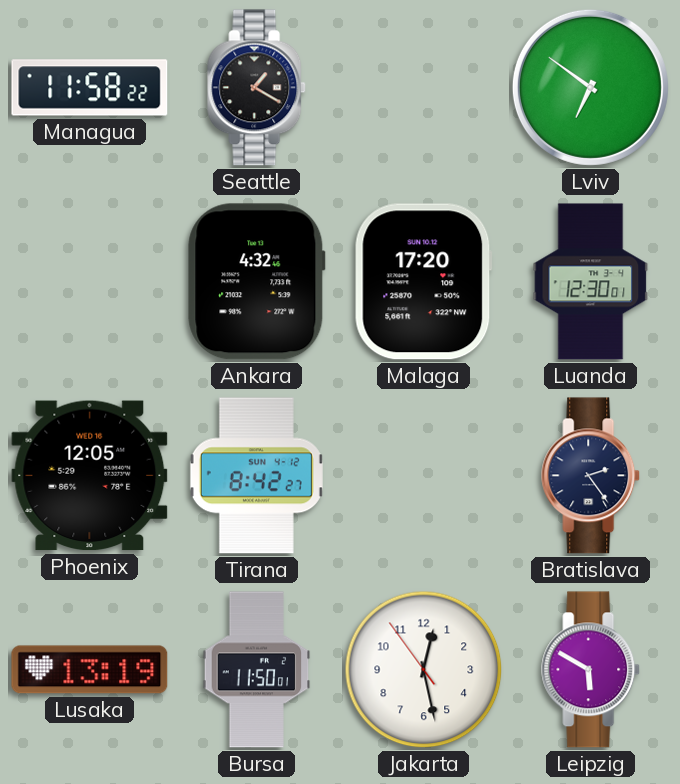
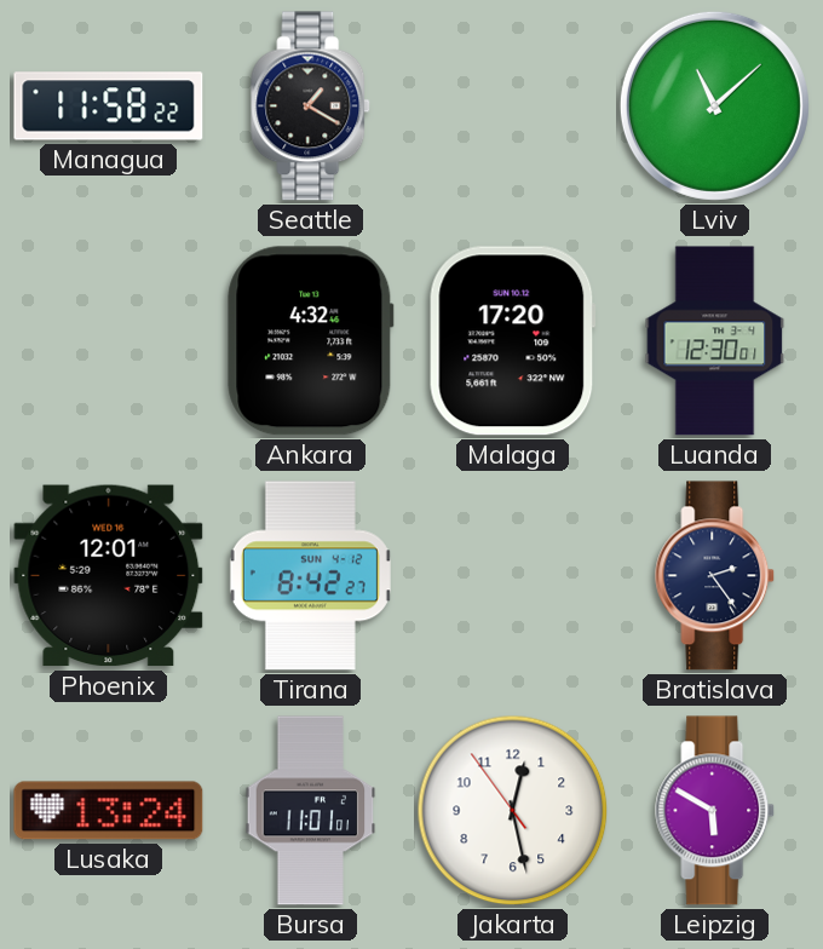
Lviv: 6:51 -> 11:08
Phoenix: 12:05 -> 12:01
Lusaka: 13:19 -> 13:24
Bursa: 11:50 -> 11:01
